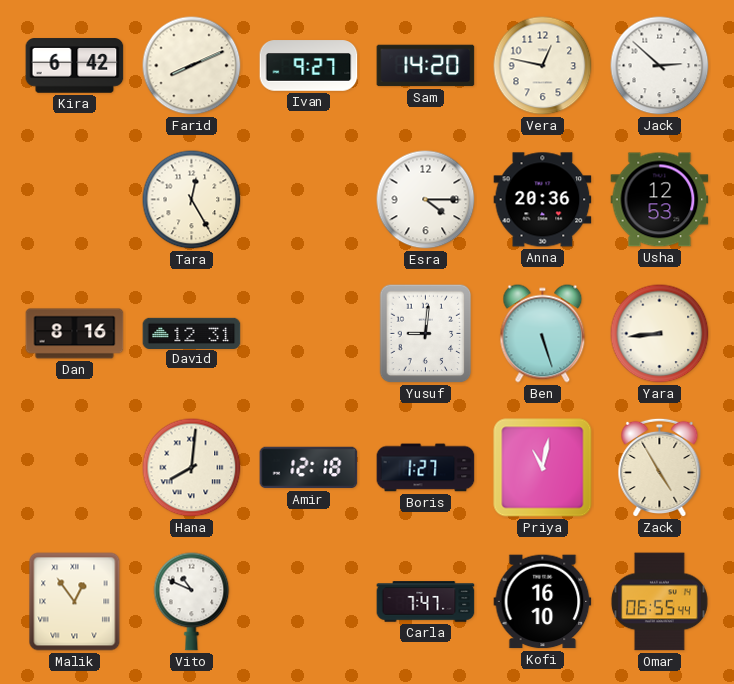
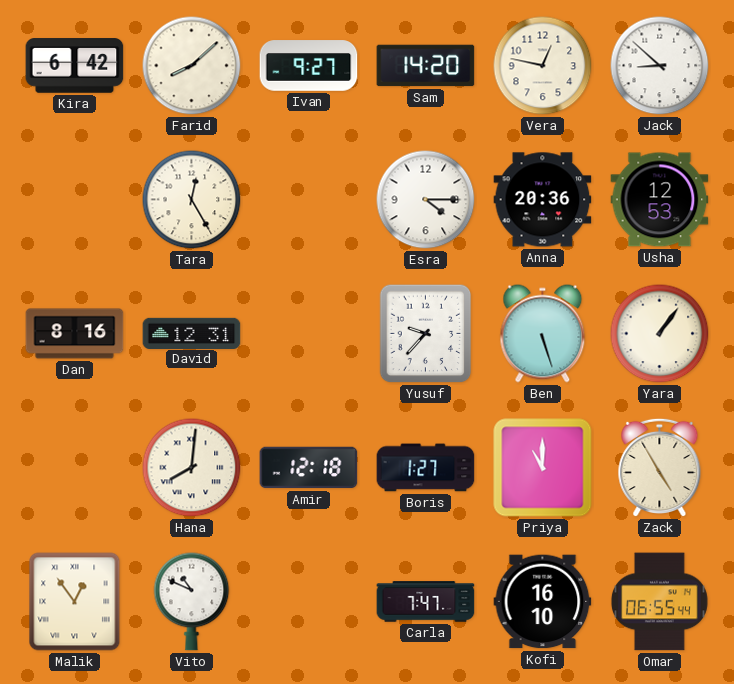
Farid: 8:11 -> 8:08
Jack: 2:52 -> 8:52
Yusuf: 9:01 -> 9:37
Yara: 8:44 -> 1:06
Priya: 11:02 -> 11:00
